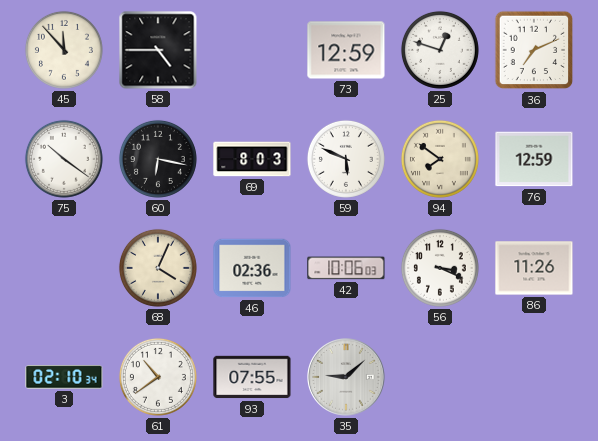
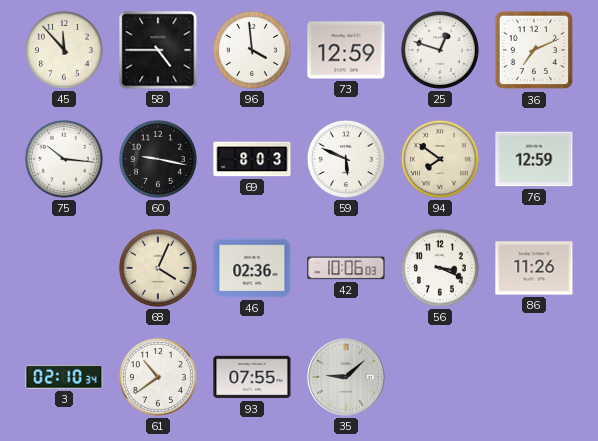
96: none -> 3:59
75: 10:21 -> 10:16
60: 6:17 -> 9:17
